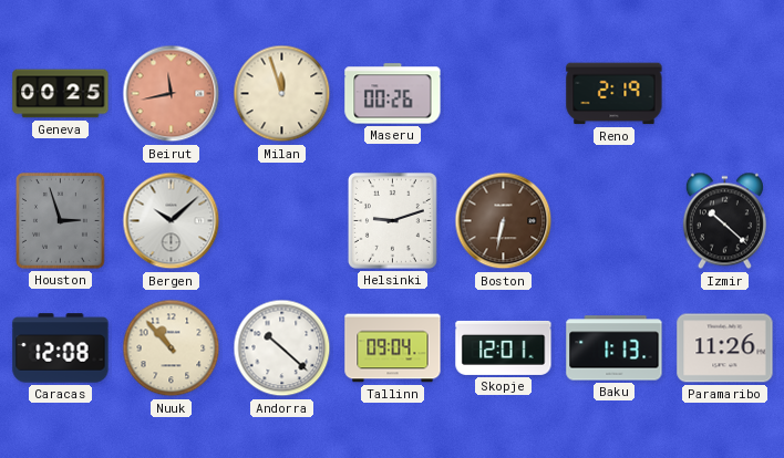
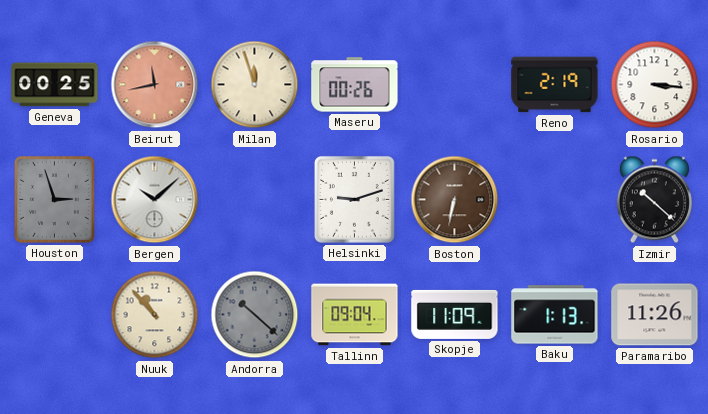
Rosario: none -> 3:16
Caracas: 12:08 -> none
Andorra dial: white -> grey
Skopje: 12:01 -> 11:09
